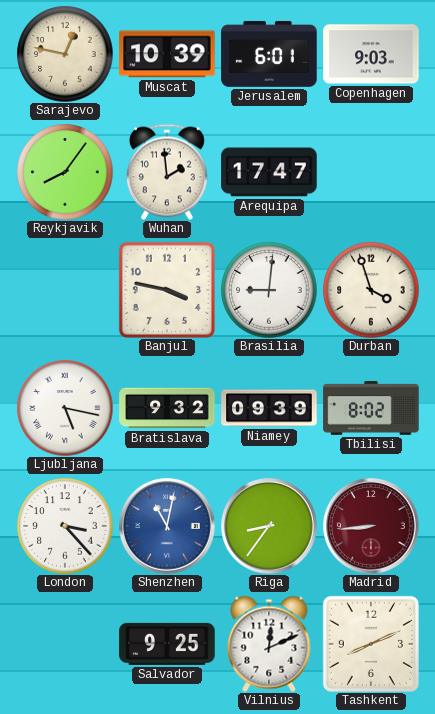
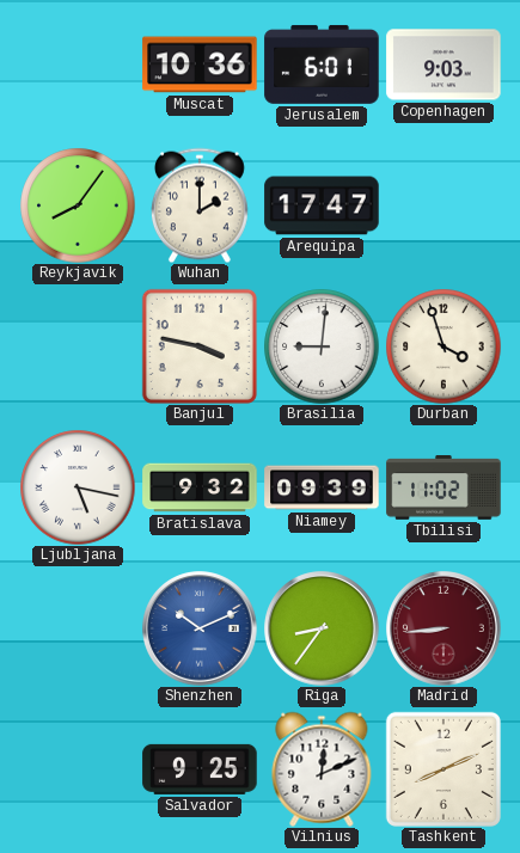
Sarajevo: 12:47 -> none
Muscat: 10:39 -> 10:36
Wuhan: 1:59 -> 2:00
Tbilisi: 8:02 -> 11:02
London: 3:23 -> none
Shenzhen: 11:02 -> 10:11
